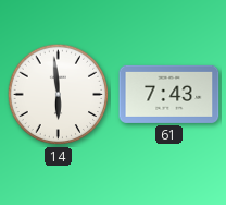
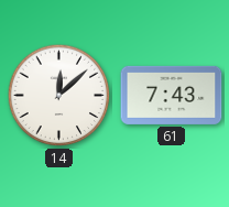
14: 5:59 -> 12:08
